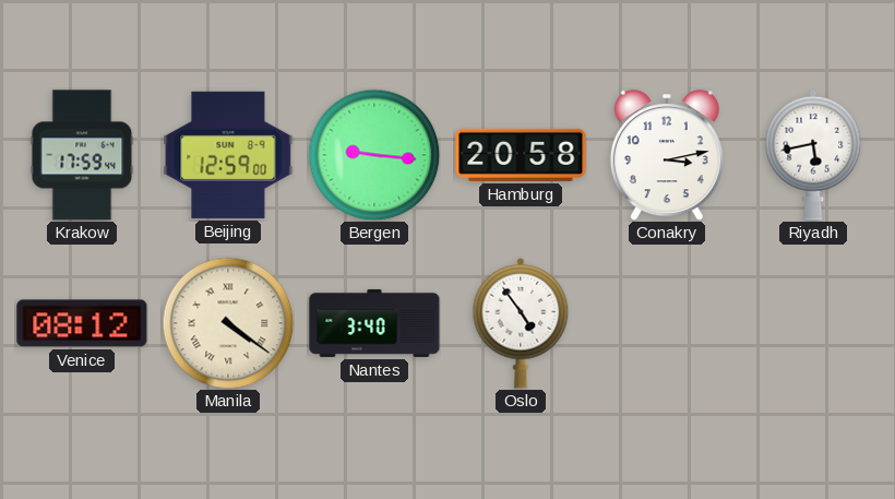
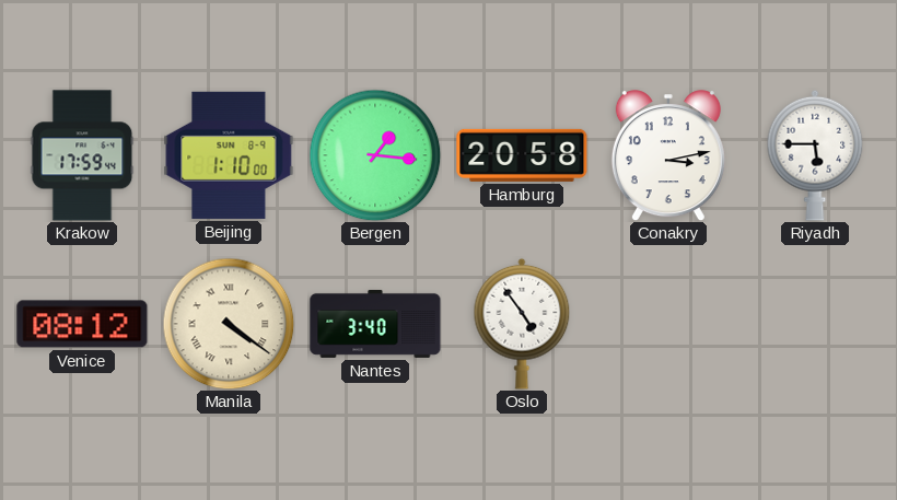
Beijing: 12:59 -> 1:10
Bergen: 9:16 -> 1:16
Riyadh: 5:43 -> 5:45
